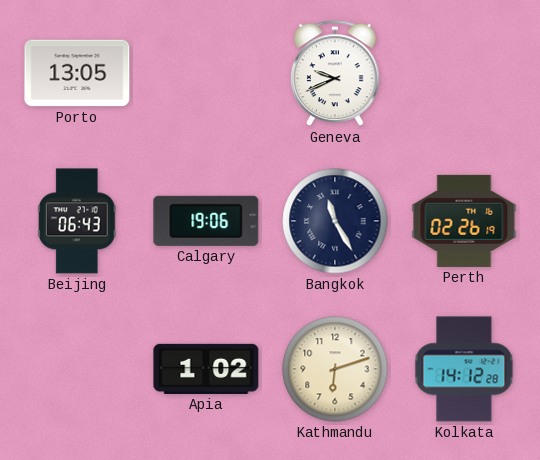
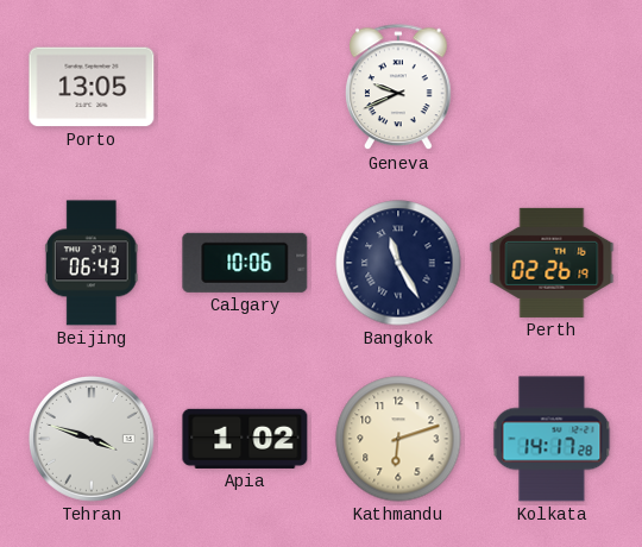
Calgary: 19:06 -> 10:06
Tehran: none -> 3:48
Kolkata: 14:12 -> 14:17
